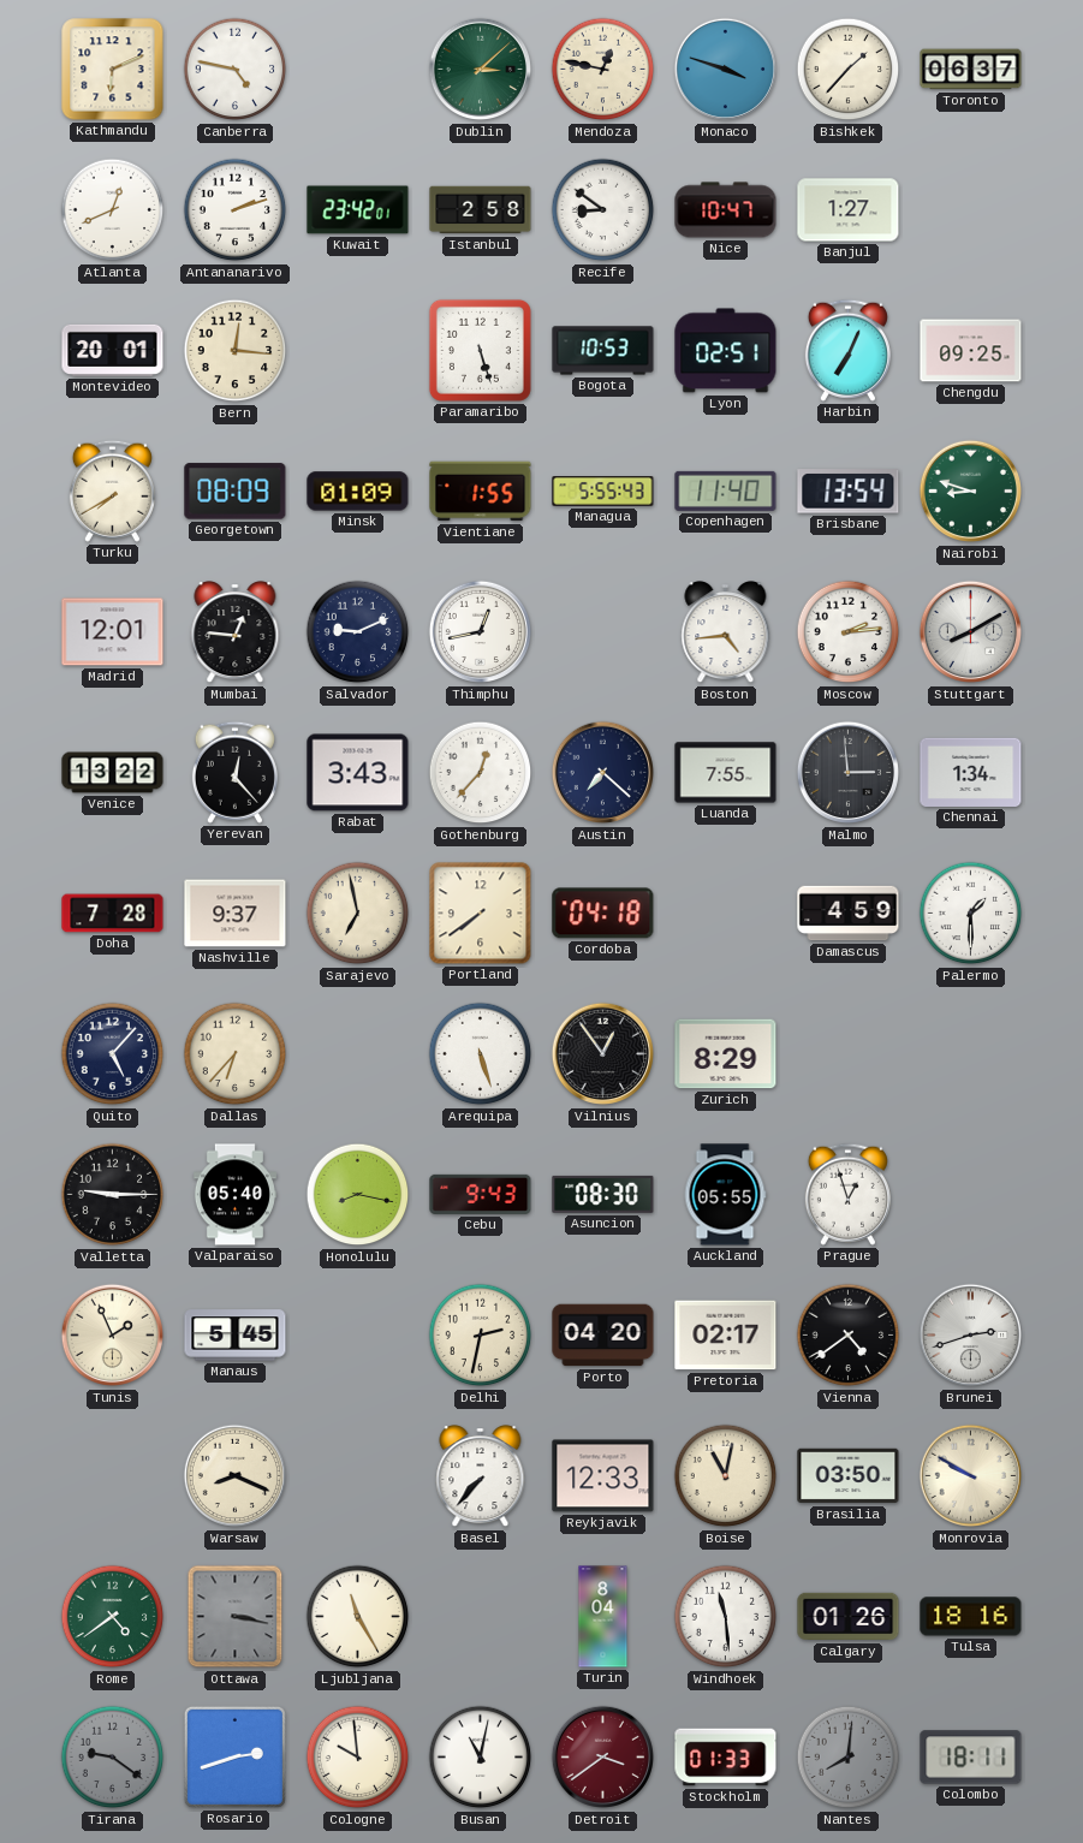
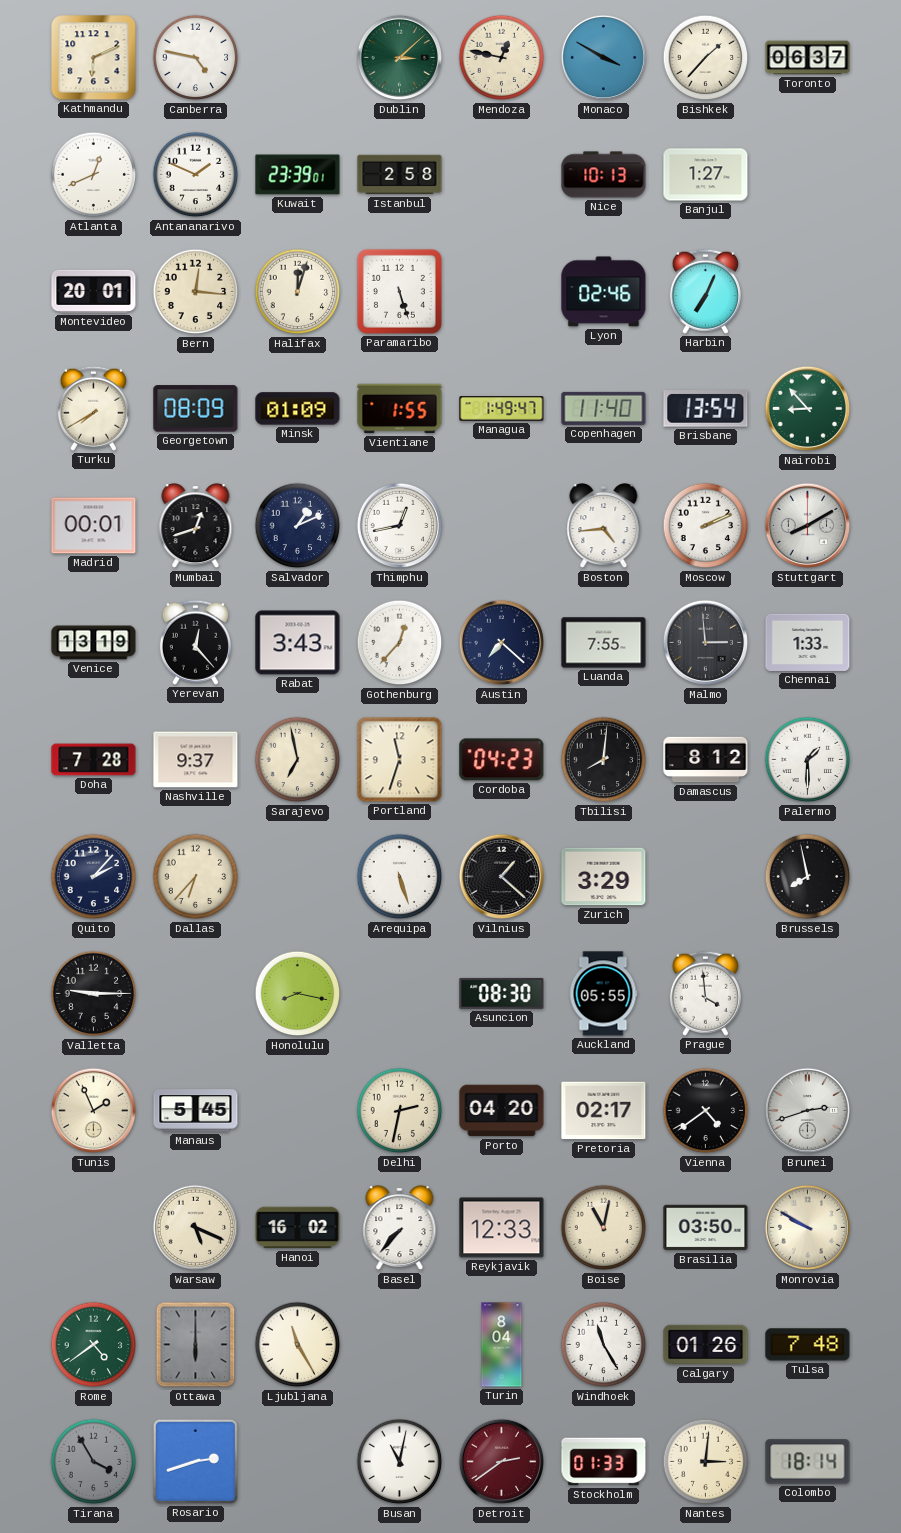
Monaco: 3:48 -> 3:50
Antananarivo: 2:12 -> 1:49
Kuwait: 23:42 -> 23:39
Recife: 8:51 -> none
Nice: 10:47 -> 10:13
Halifax: none -> 12:03
Bogota: 10:53 -> none
Lyon: 02:51 -> 02:46
Chengdu: 09:25 -> none
Managua: 5:55 -> 1:49
Nairobi: 8:48 -> 8:53
Madrid: 12:01 -> 00:01
Mumbai: 12:46 -> 12:42
Salvador: 9:11 -> 1:11
Moscow: 2:14 -> 2:11
Venice: 13:22 -> 13:19
Chennai: 1:34 -> 1:33
Portland: 7:39 -> 11:33
Cordoba: 04:18 -> 04:23
Tbilisi: none -> 8:01
Damascus: 4:59 -> 8:12
Quito: 5:07 -> 2:07
Vilnius: 12:54 -> 1:22
Zurich: 8:29 -> 3:29
Brussels: none -> 7:58
Valparaiso: 05:40 -> none
Cebu: 9:43 -> none
Prague: 12:57 -> 3:59
Warsaw: 8:19 -> 5:19
Hanoi: none -> 16:02
Ottawa: 3:17 -> 6:00
Windhoek: 11:29 -> 11:25
Tulsa: 18:16 -> 7:48
Tirana: 9:21 -> 3:55
Cologne: 9:59 -> none
Detroit: 3:39 -> 2:39
Nantes: 8:01 -> 3:01
Nantes dial: grey -> cream
Colombo: 18:11 -> 18:14
